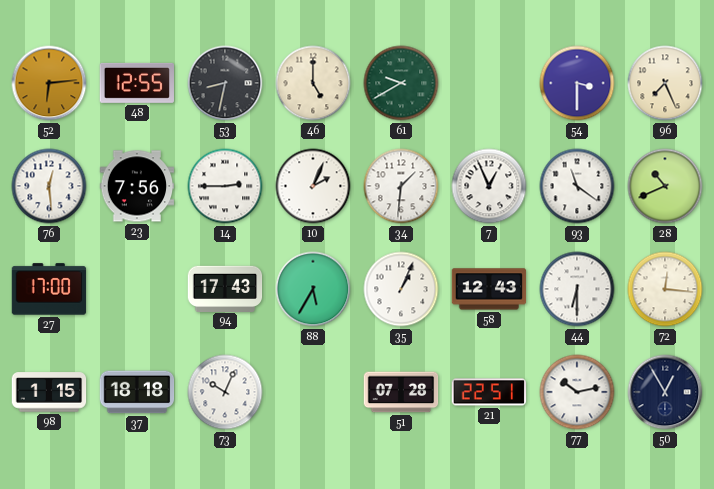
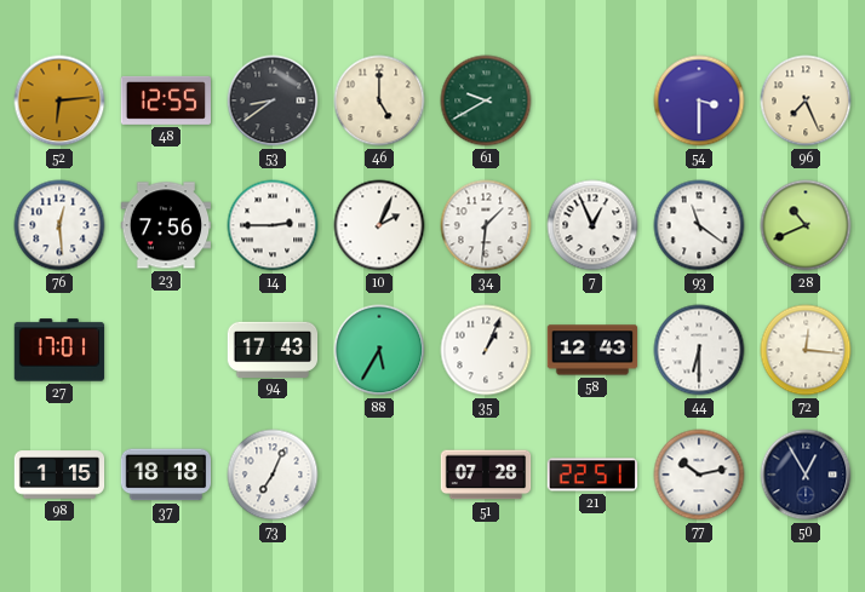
53: 8:32 -> 8:39
27: 17:00 -> 17:01
73: 10:04 -> 7:04
